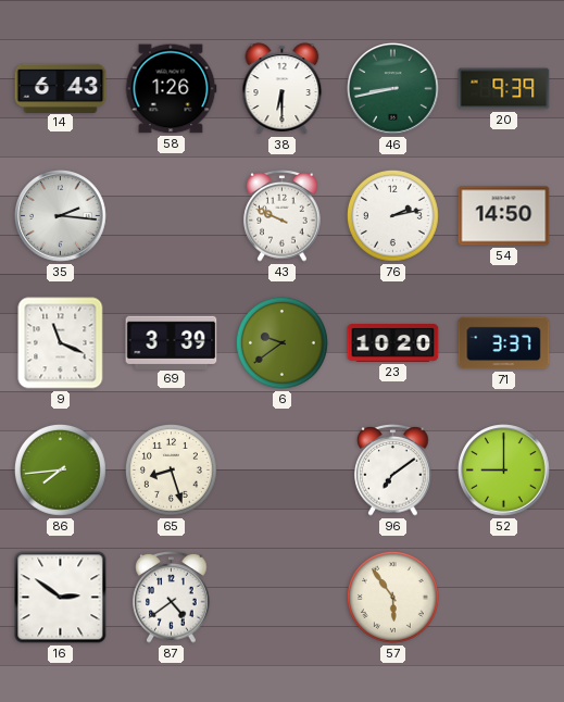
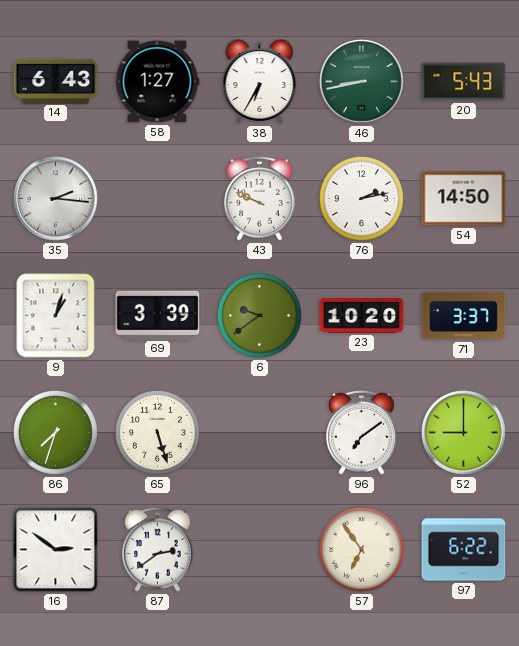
58: 1:26 -> 1:27
38: 6:30 -> 6:35
20: 9:39 -> 5:43
9: 11:19 -> 1:03
86: 7:44 -> 7:33
65: 8:27 -> 5:27
87: 4:39 -> 2:39
57: 5:54 -> 6:54
97: none -> 6:22
